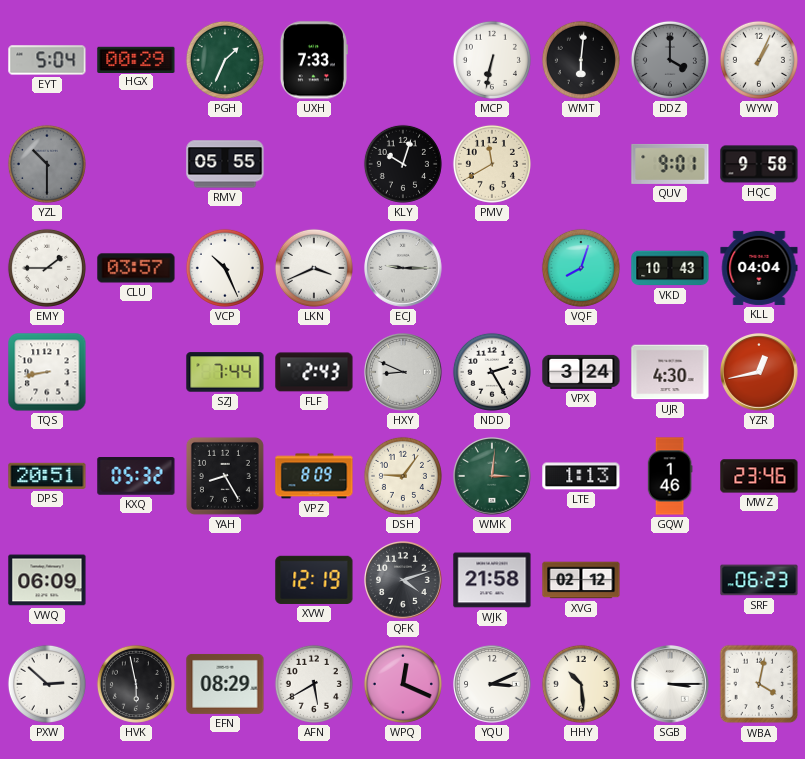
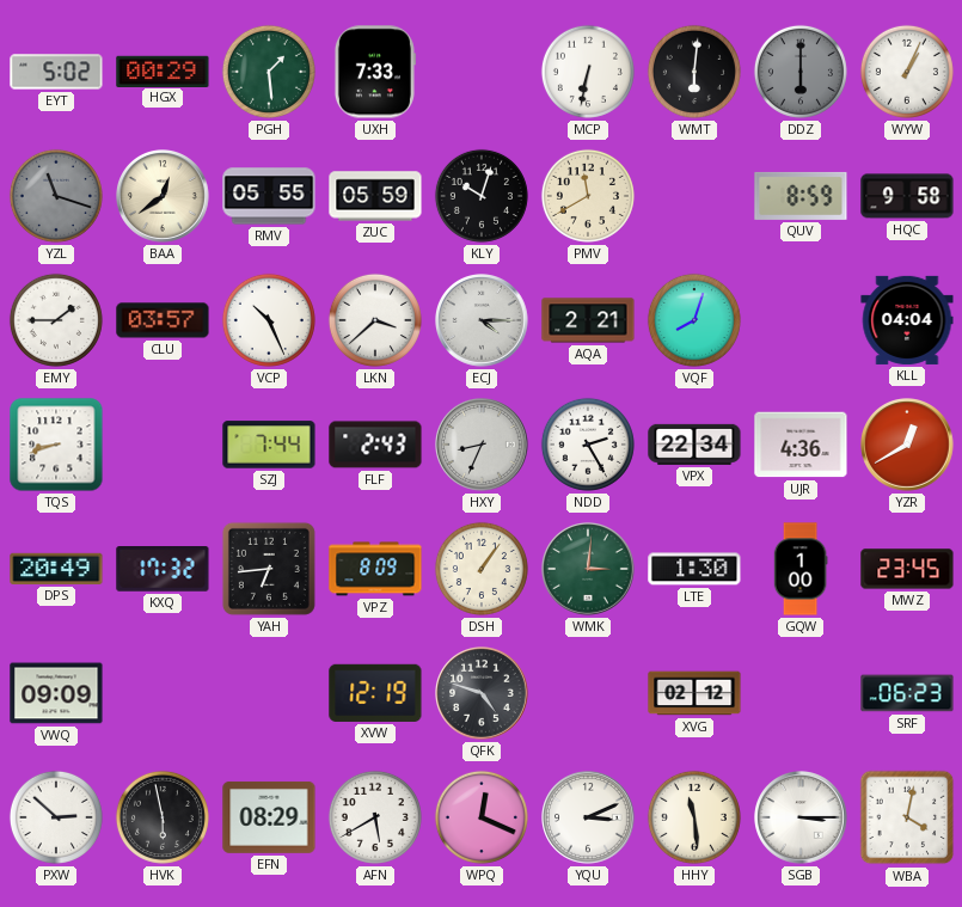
EYT: 5:04 -> 5:02
PGH: 1:34 -> 1:29
DDZ: 4:00 -> 6:00
YZL: 10:30 -> 11:18
BAA: none -> 12:39
ZUC: none -> 05:59
QUV: 9:01 -> 8:59
LKN: 3:41 -> 3:38
ECJ: 9:15 -> 4:15
AQA: none -> 2:21
VKD: 10:43 -> none
TQS: 8:43 -> 8:42
HXY: 8:49 -> 8:34
VPX: 3:24 -> 22:34
UJR: 4:30 -> 4:36
YZR: 12:43 -> 12:40
DPS: 20:51 -> 20:49
KXQ: 05:32 -> 17:32
YAH: 8:25 -> 6:44
DSH: 9:06 -> 1:06
LTE: 1:13 -> 1:30
GQW: 1:46 -> 1:00
MWZ: 23:46 -> 23:45
VWQ: 06:09 -> 09:09
QFK: 4:12 -> 4:48
WJK: 21:58 -> none
HHY: 10:29 -> 11:29
